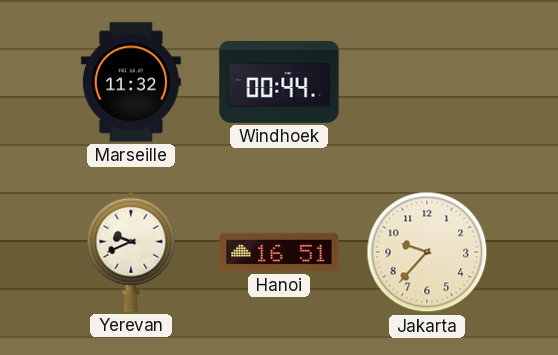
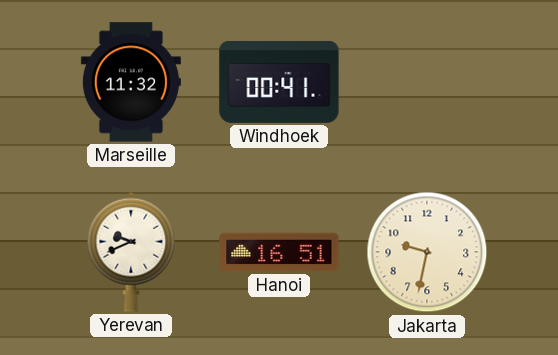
Windhoek: 00:44 -> 00:41
Jakarta: 9:37 -> 9:32
